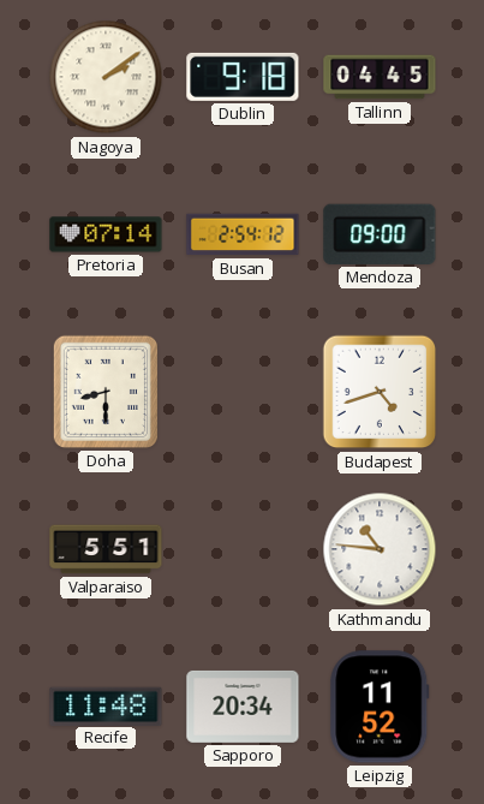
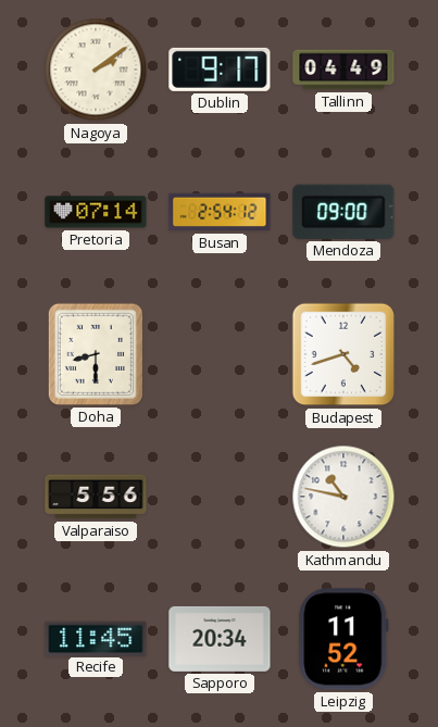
Dublin: 9:18 -> 9:17
Tallinn: 04:45 -> 04:49
Valparaiso: 5:51 -> 5:56
Kathmandu: 10:46 -> 10:47
Recife: 11:48 -> 11:45
